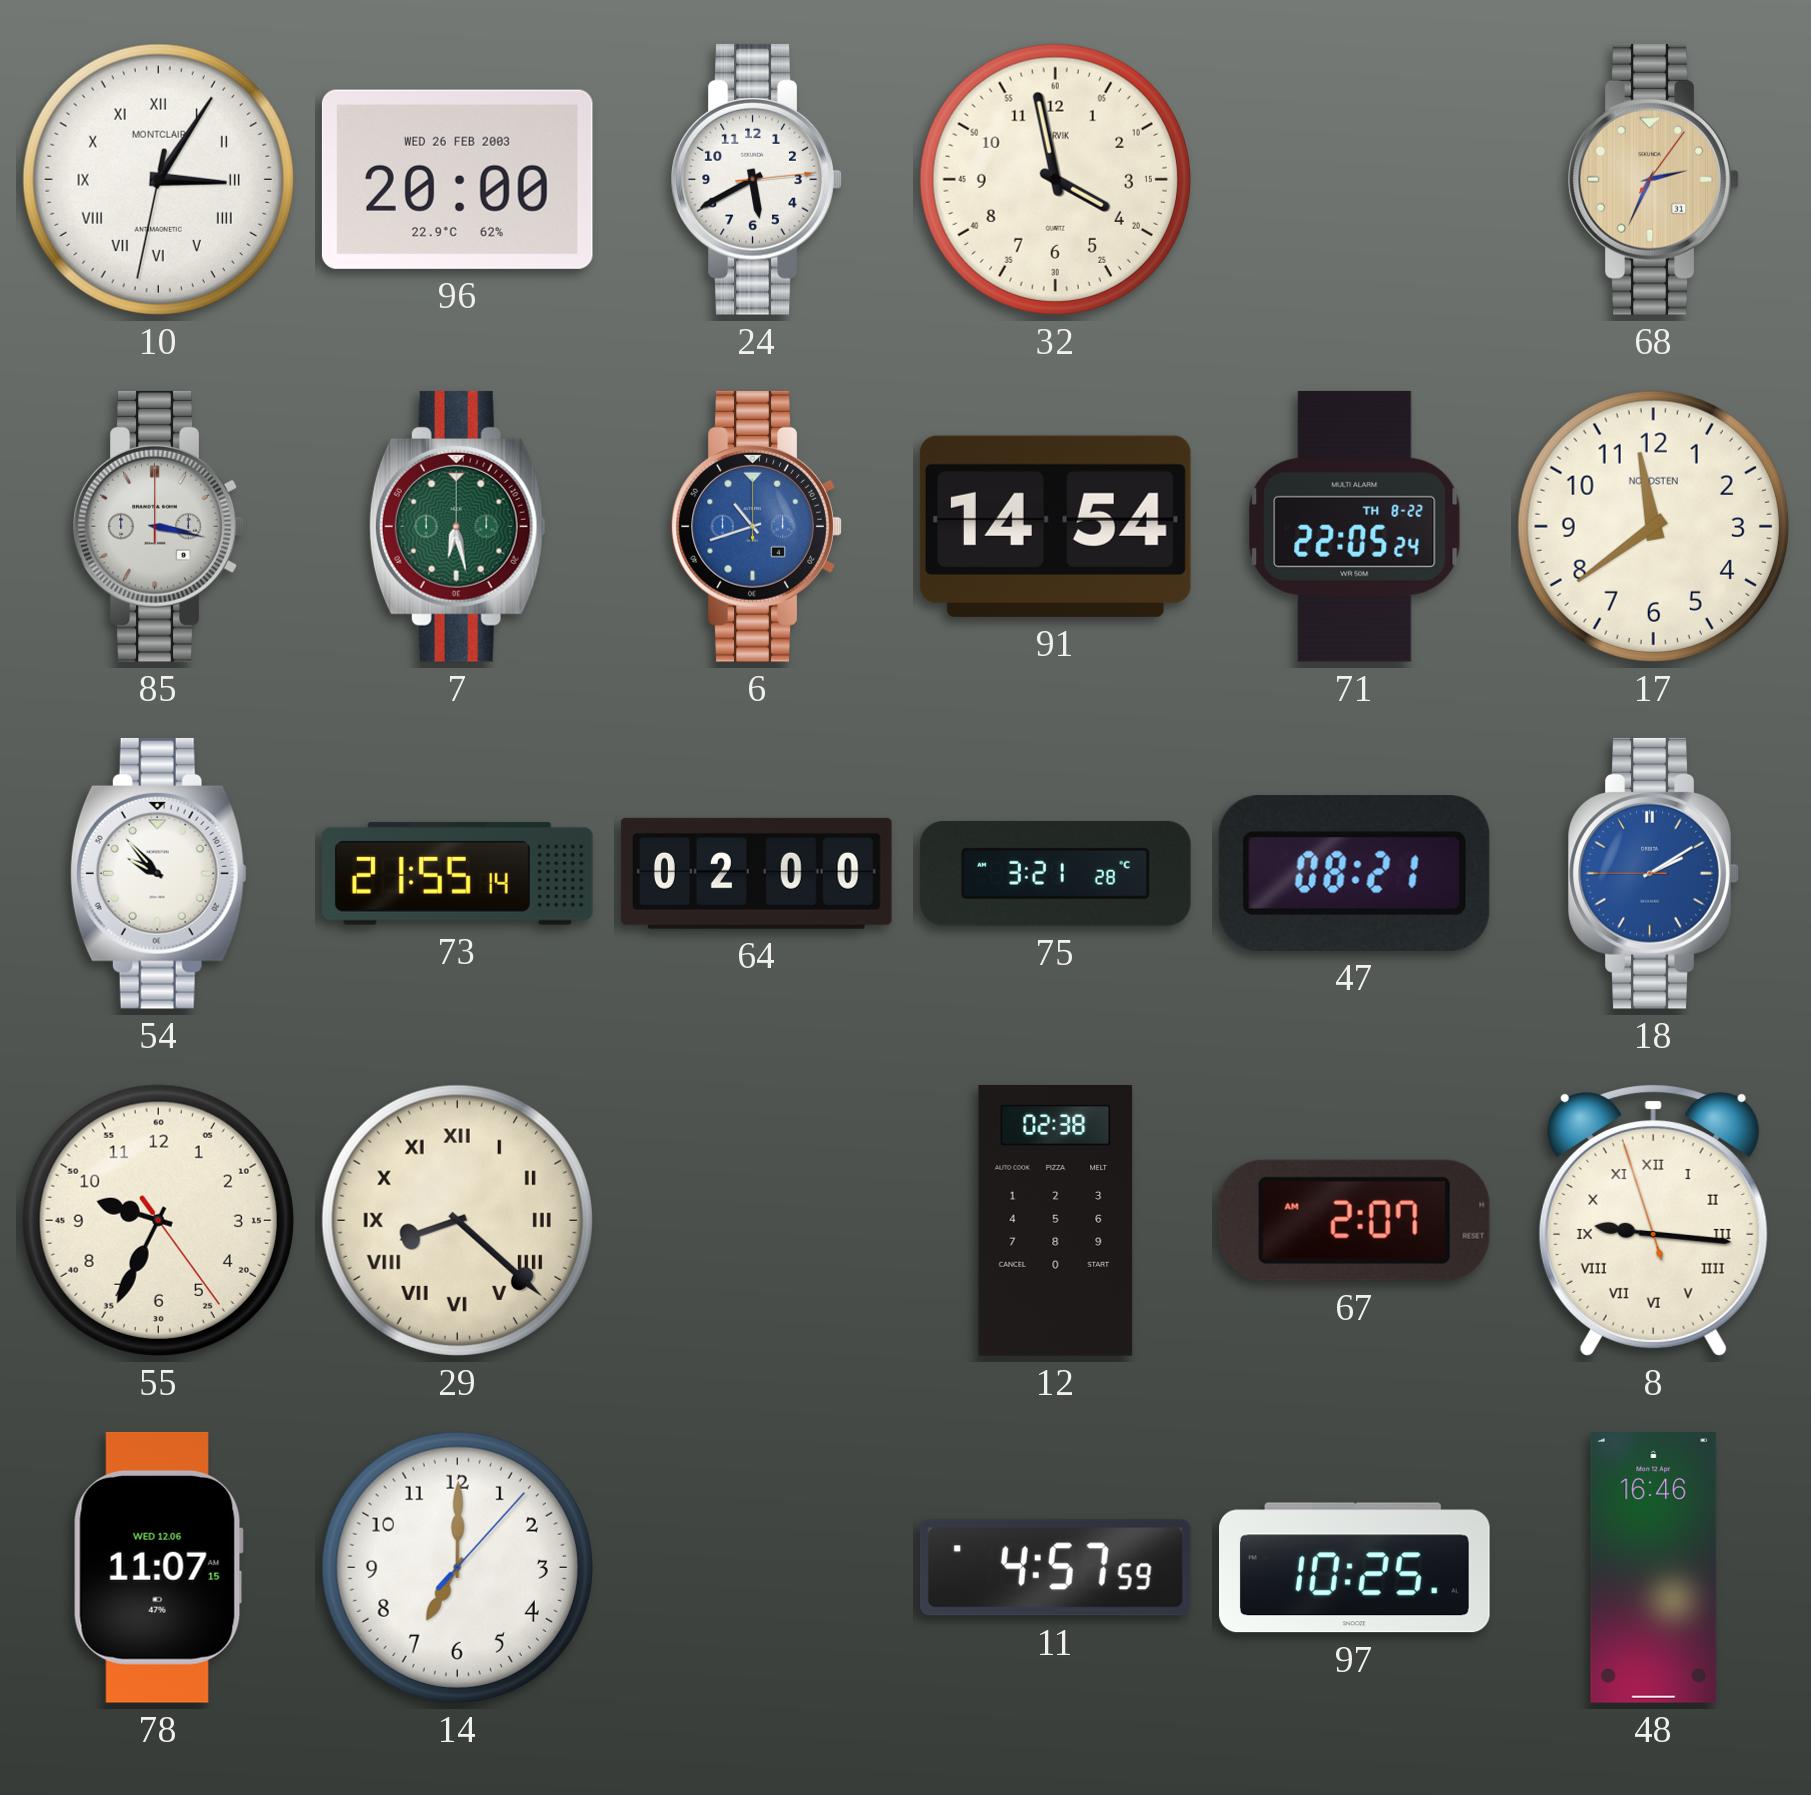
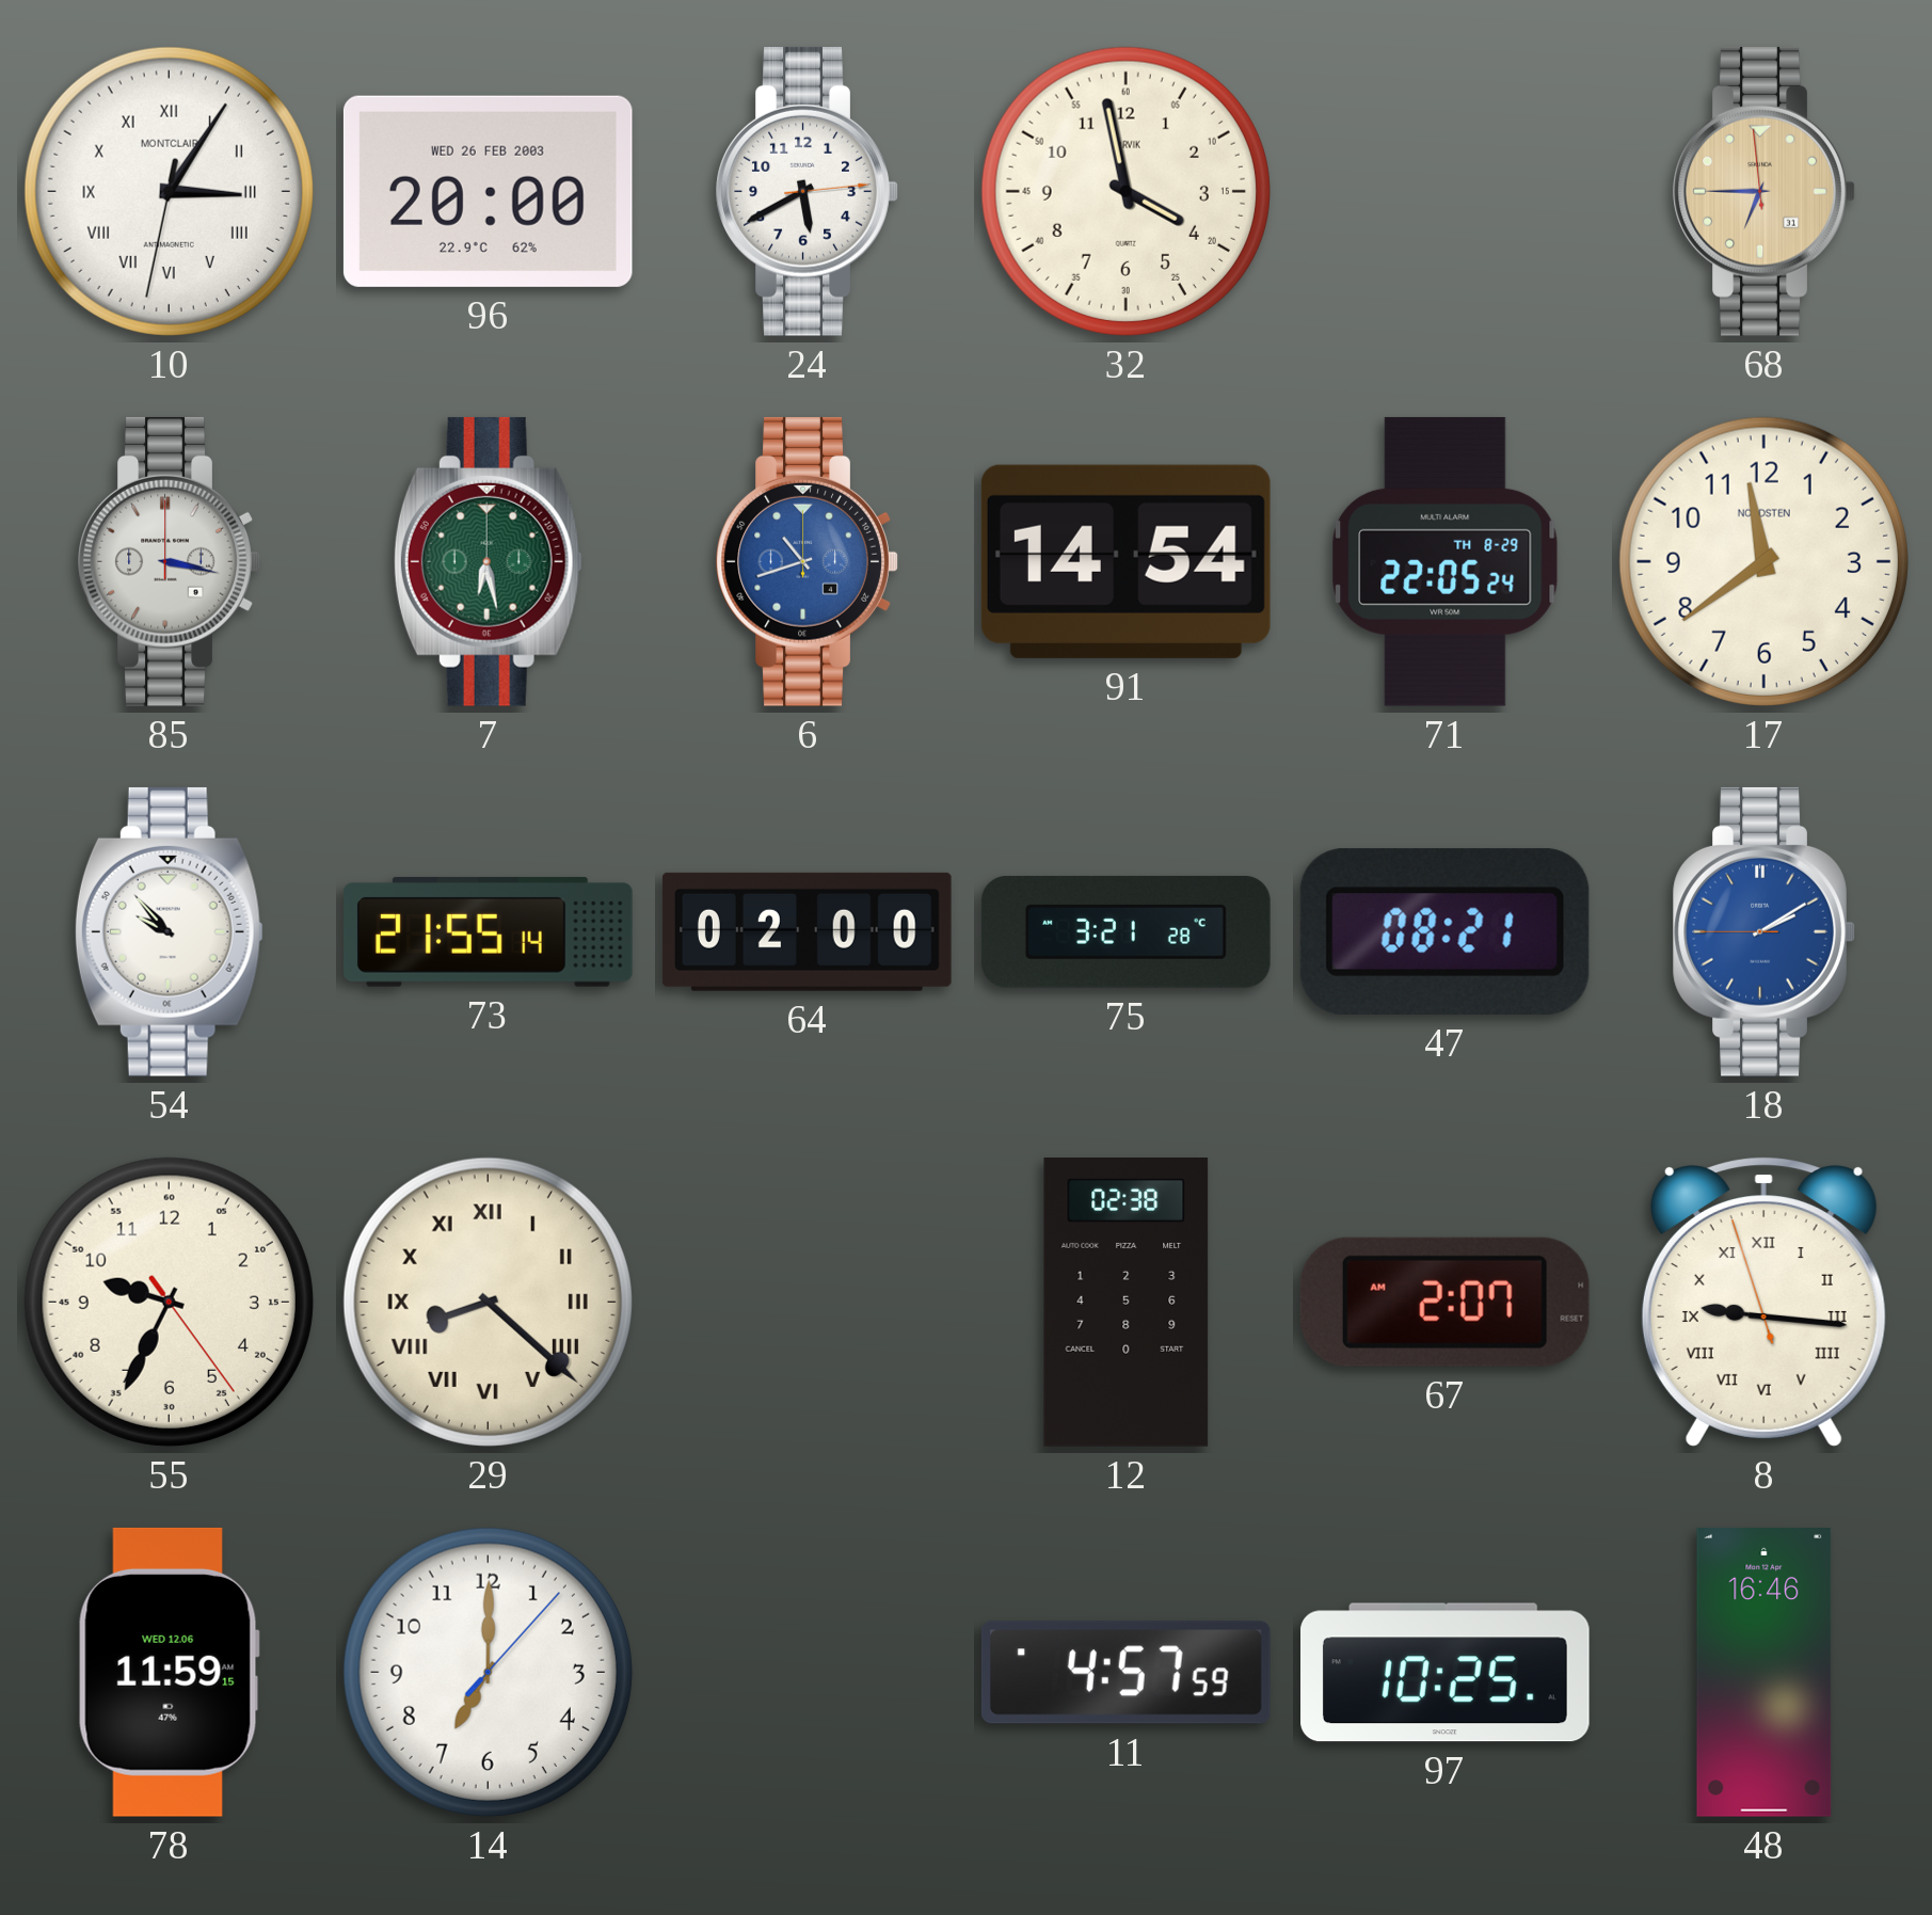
68: 2:34 -> 6:44
71 date: TH 8-22 -> TH 8-29
78: 11:07 -> 11:59
